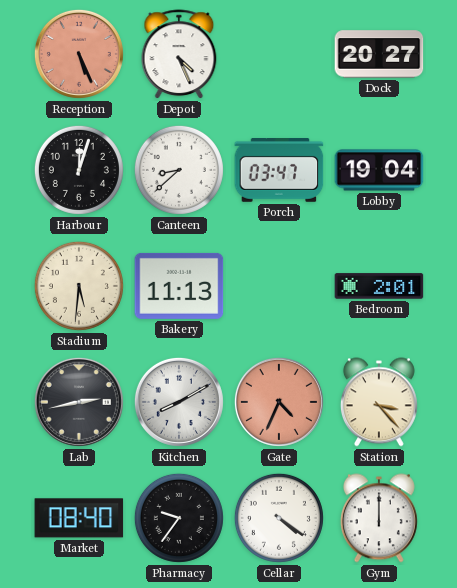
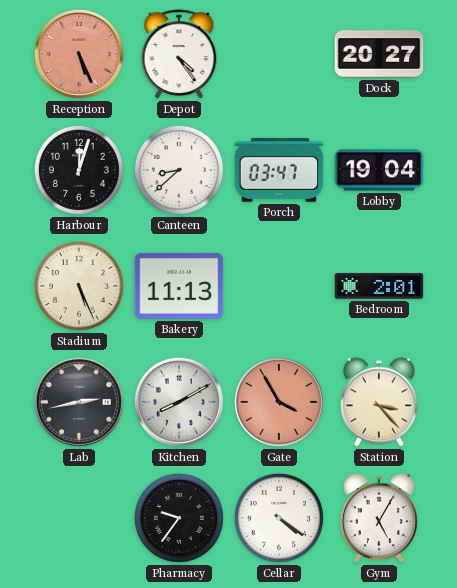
Depot: 4:26 -> 4:24
Stadium: 5:31 -> 5:26
Gate: 4:34 -> 3:55
Market: 08:40 -> none
Gym: 12:00 -> 5:05
